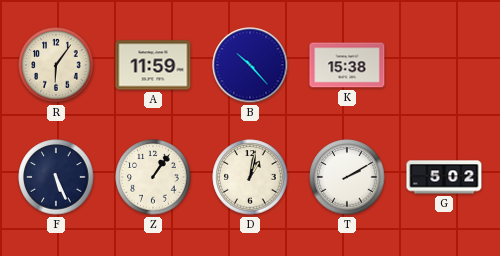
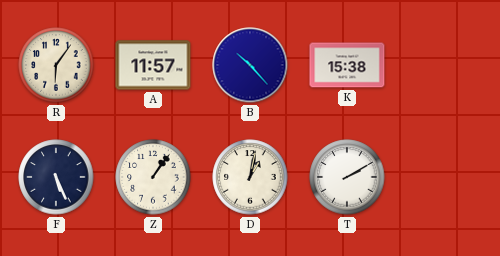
A: 11:59 -> 11:57
G: 5:02 -> none
